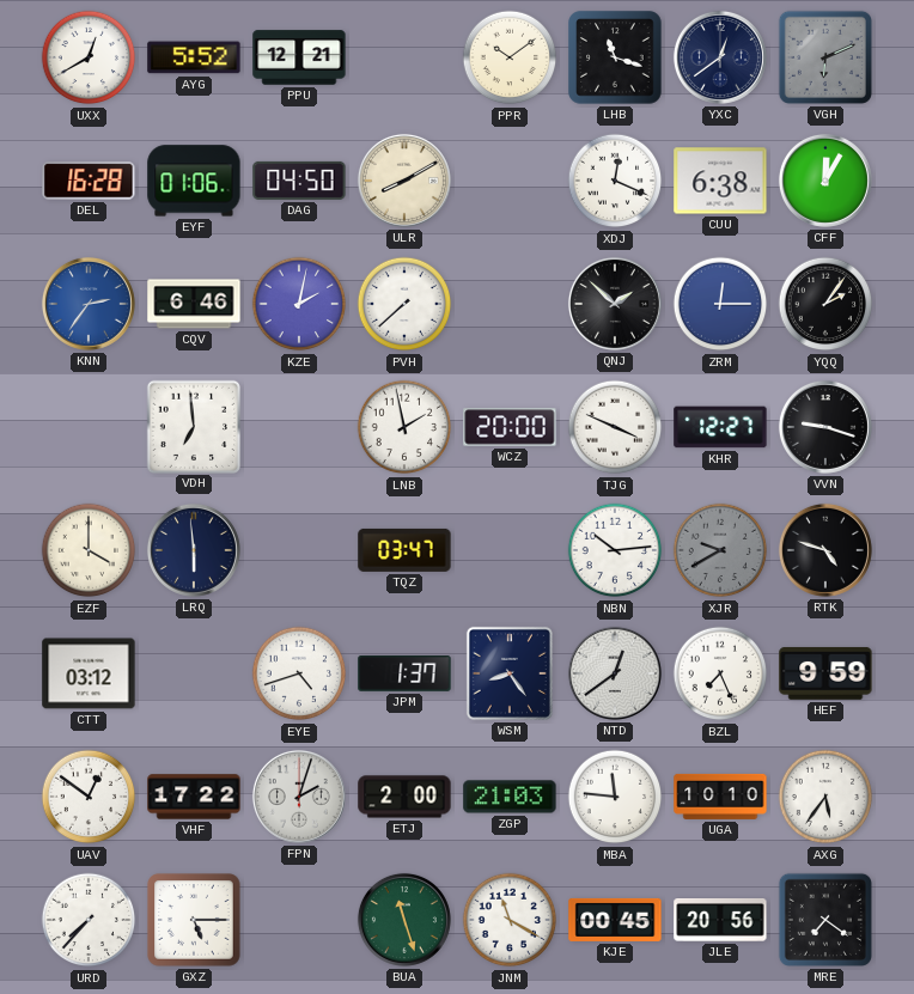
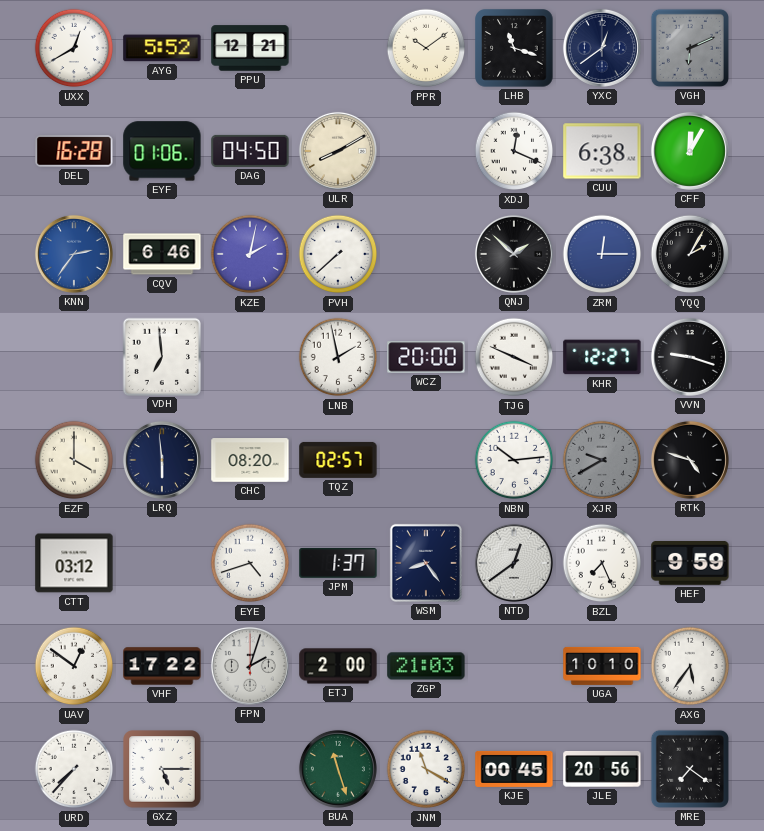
YQQ: 2:06 -> 2:05
CHC: none -> 08:20
TQZ: 03:47 -> 02:57
MBA: 11:46 -> none
